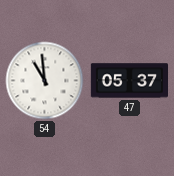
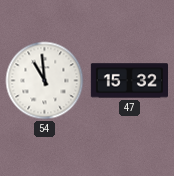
47: 05:37 -> 15:32
